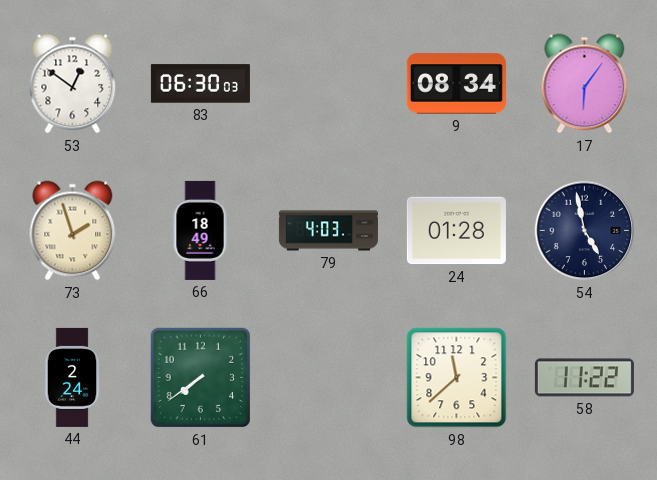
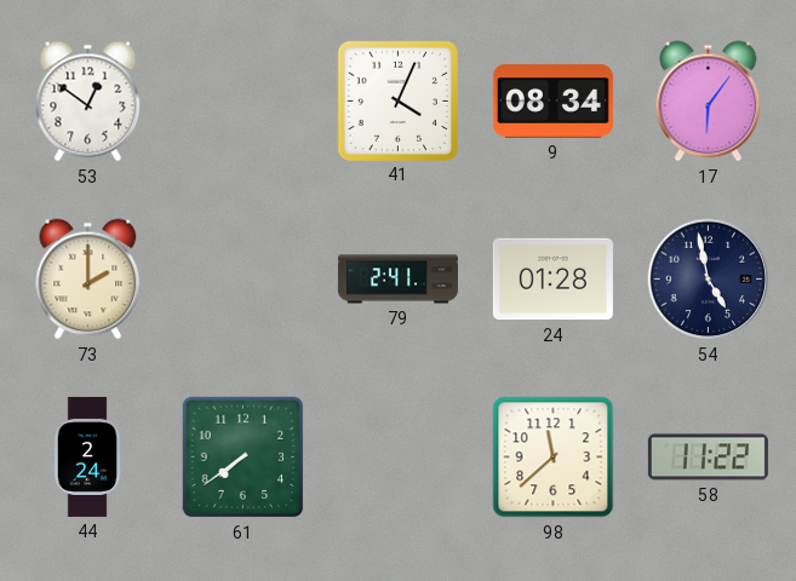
83: 06:30 -> none
41: none -> 4:04
73: 1:57 -> 2:00
66: 18:49 -> none
79: 4:03 -> 2:41
